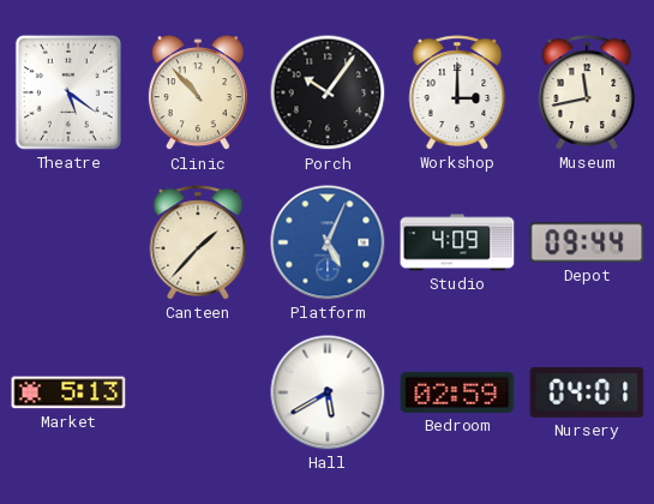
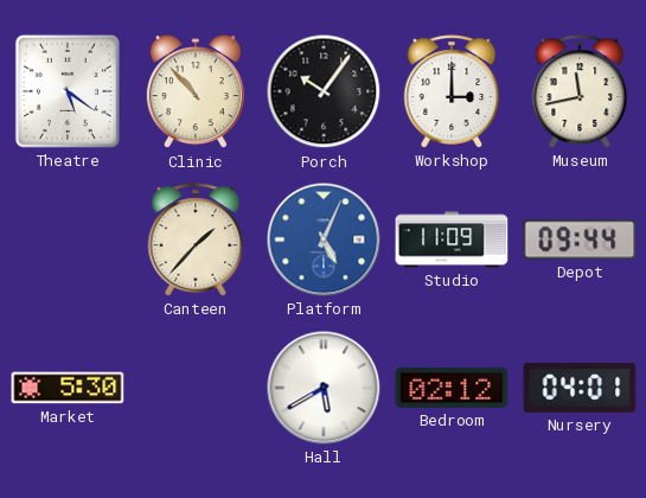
Studio: 4:09 -> 11:09
Market: 5:13 -> 5:30
Bedroom: 02:59 -> 02:12
